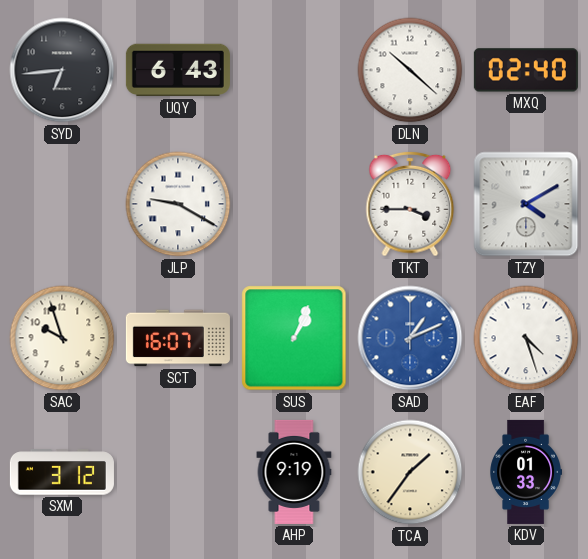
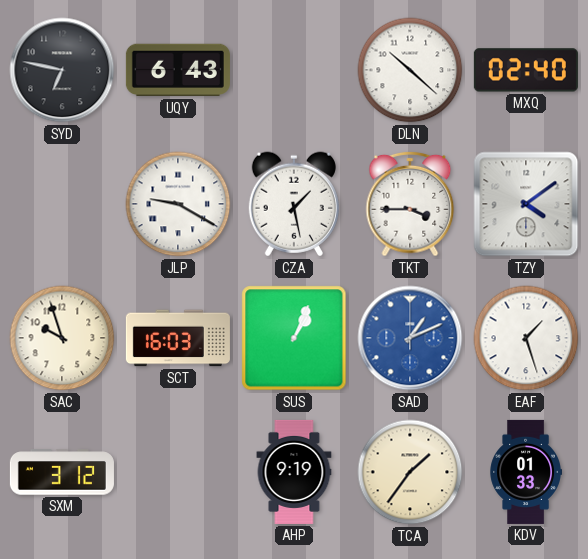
SYD: 6:44 -> 6:47
CZA: none -> 1:28
TZY: 4:10 -> 4:09
SCT: 16:07 -> 16:03
EAF: 4:27 -> 1:27
